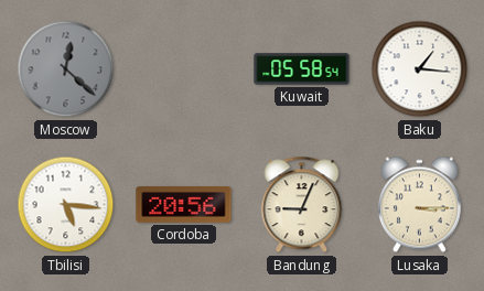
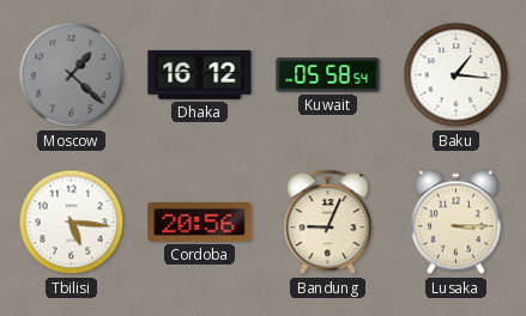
Moscow: 12:22 -> 1:22
Dhaka: none -> 16:12
